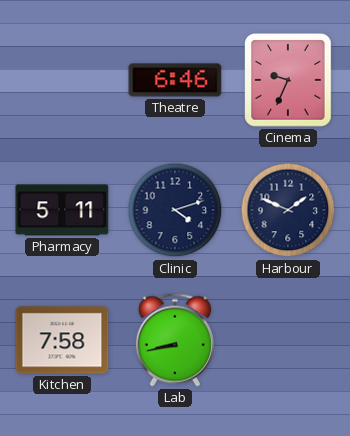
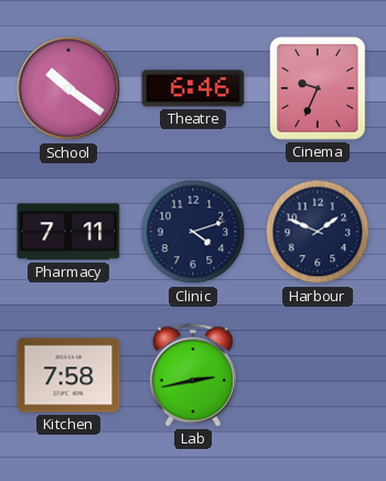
School: none -> 10:21
Pharmacy: 5:11 -> 7:11
Lab: 8:43 -> 2:43
